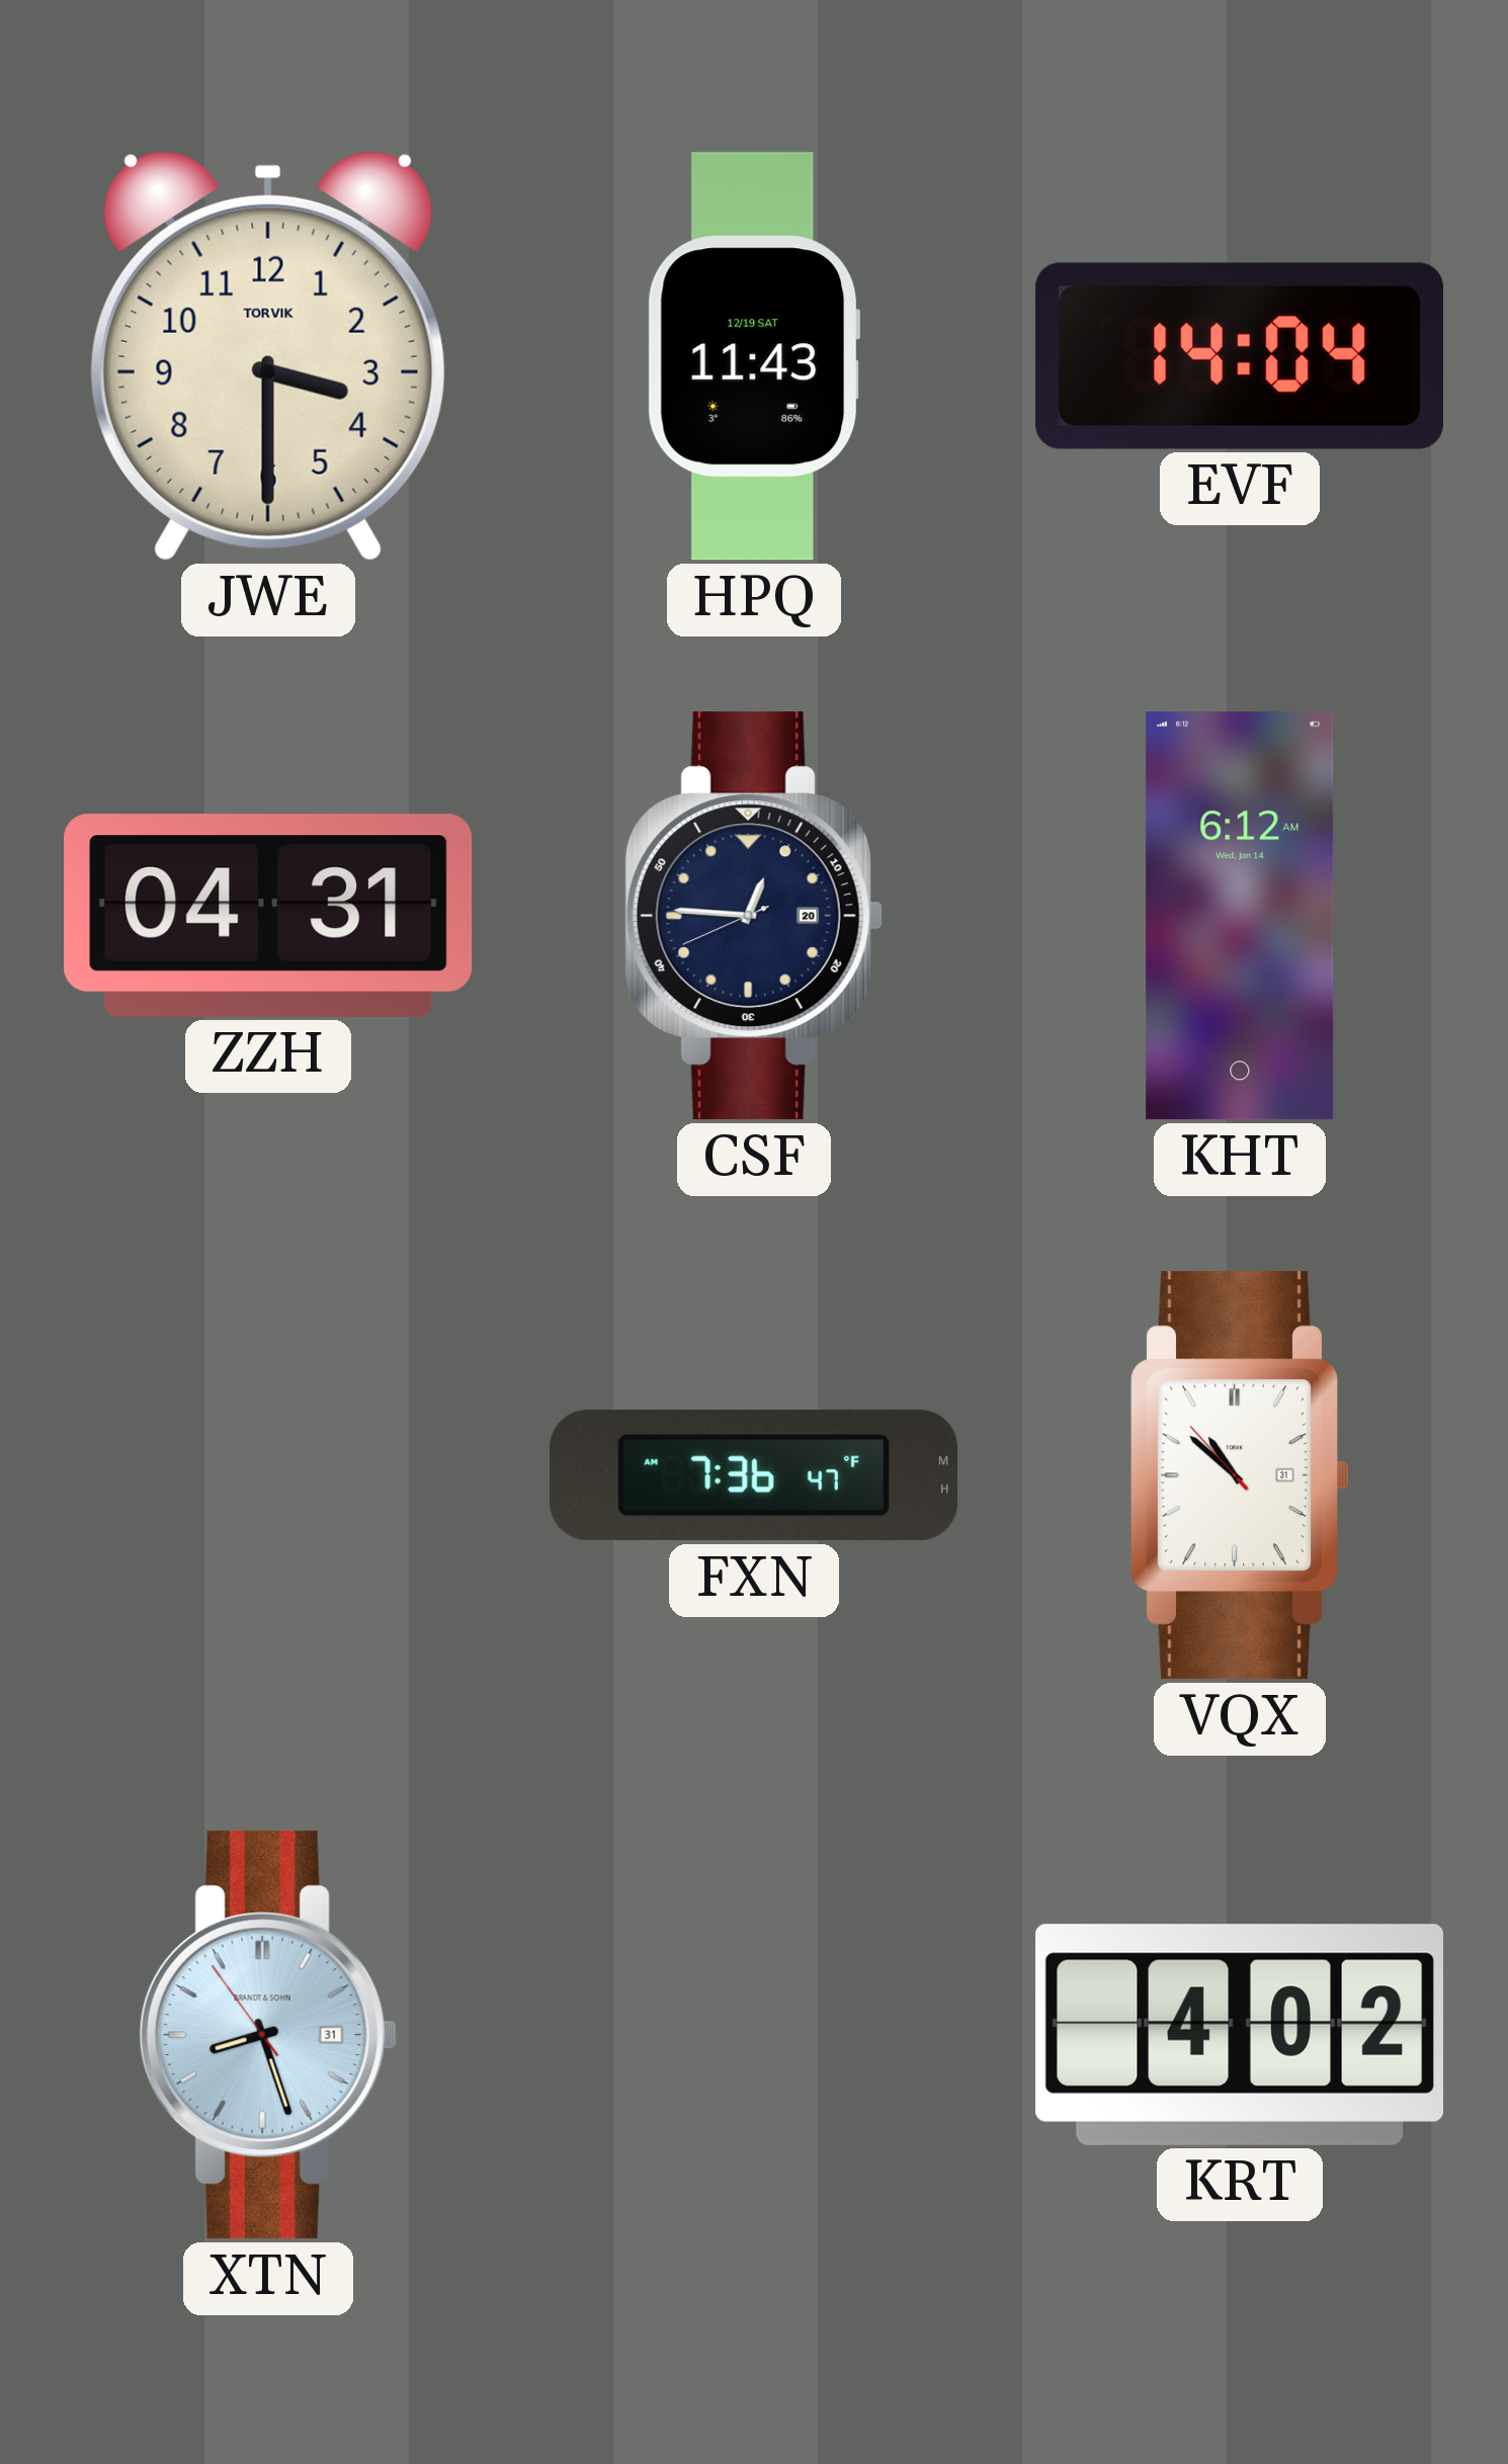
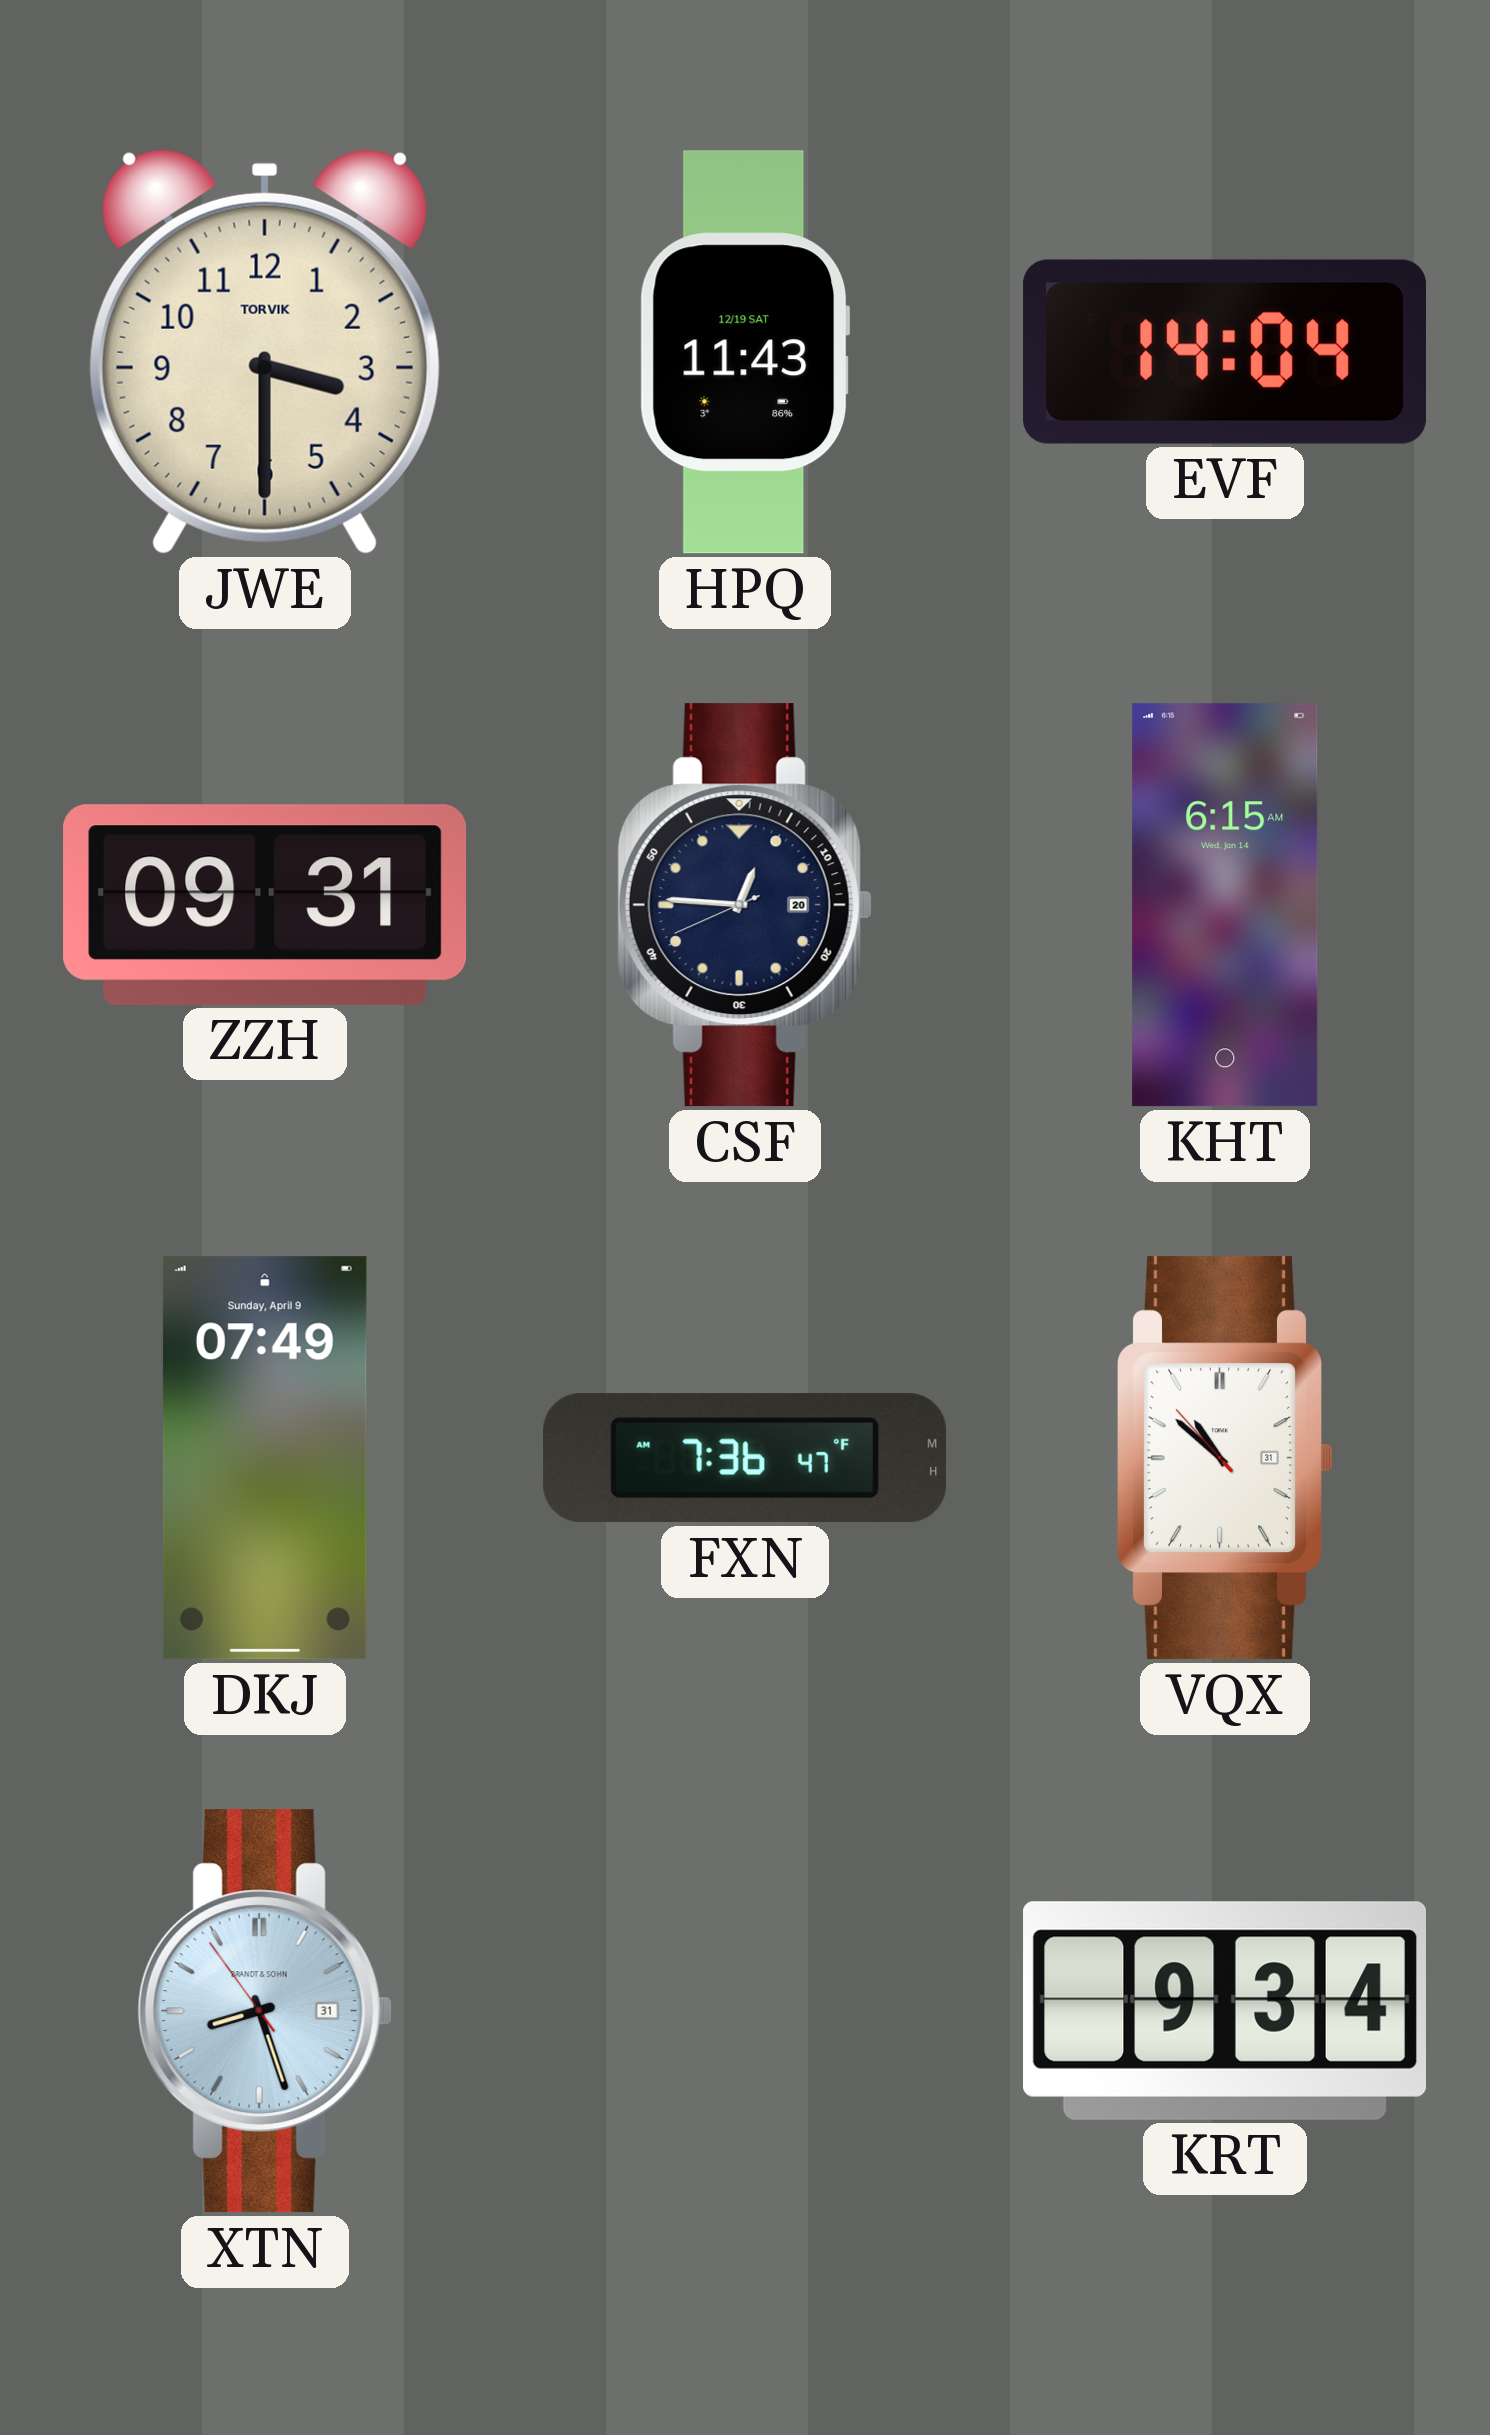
ZZH: 04:31 -> 09:31
KHT: 6:12 -> 6:15
DKJ: none -> 07:49
KRT: 4:02 -> 9:34
